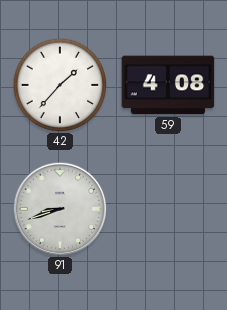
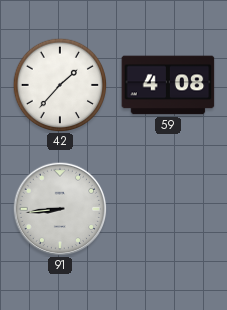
91: 8:42 -> 8:44
